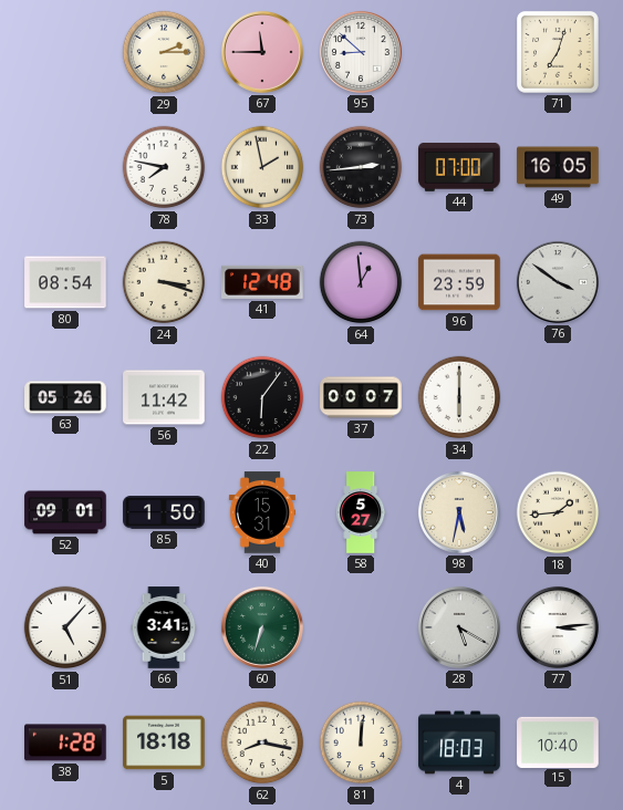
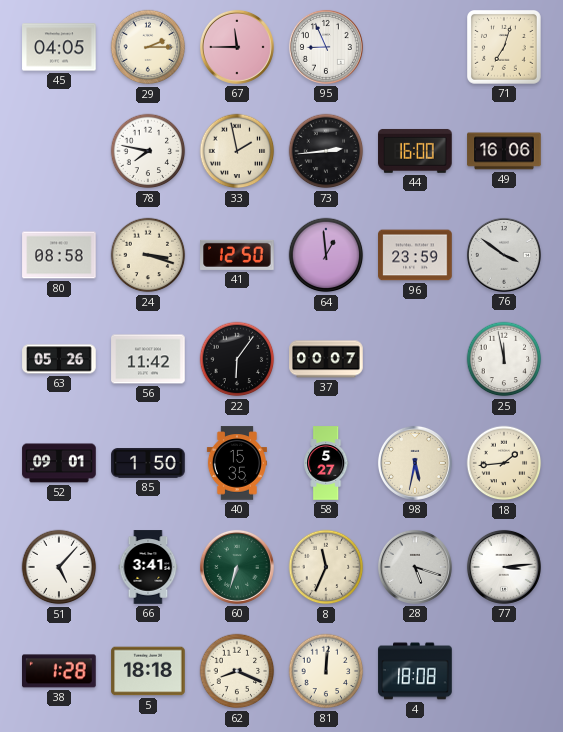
45: none -> 04:05
95: 8:52 -> 8:56
44: 07:00 -> 16:00
49: 16:05 -> 16:06
80: 08:54 -> 08:58
41: 12:48 -> 12:50
34: 6:00 -> none
25: none -> 11:58
40: 15:31 -> 15:35
8: none -> 11:34
28: 5:20 -> 5:18
62: 8:17 -> 8:19
4: 18:03 -> 18:08
15: 10:40 -> none
